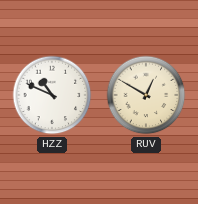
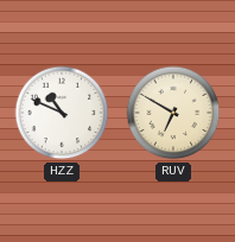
RUV: 12:50 -> 6:50
